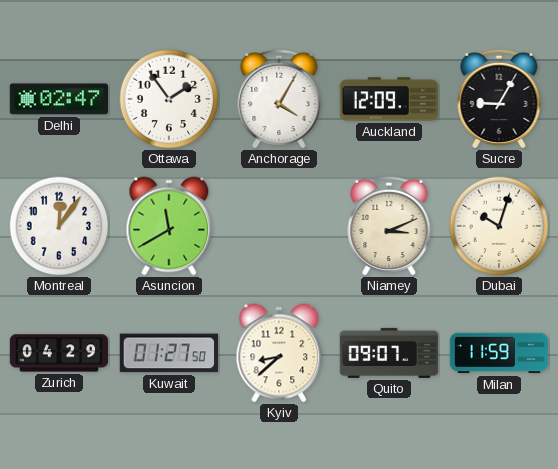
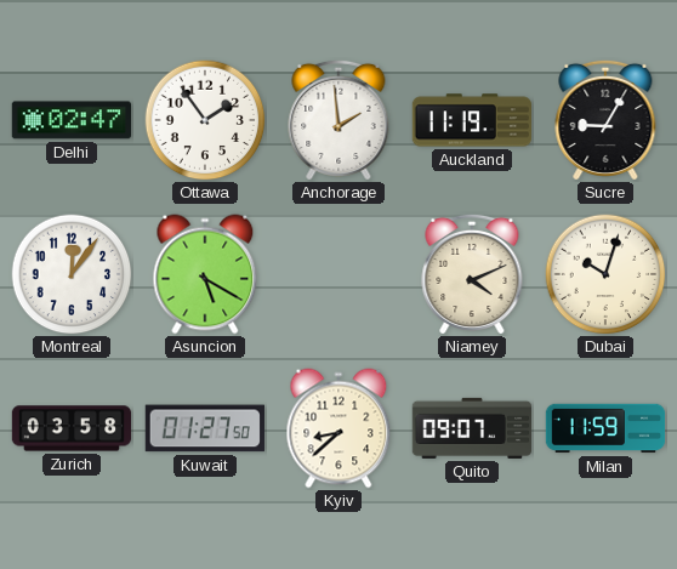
Anchorage: 4:05 -> 1:59
Auckland: 12:09 -> 11:19
Asuncion: 11:40 -> 5:20
Niamey: 3:11 -> 4:11
Zurich: 04:29 -> 03:58
